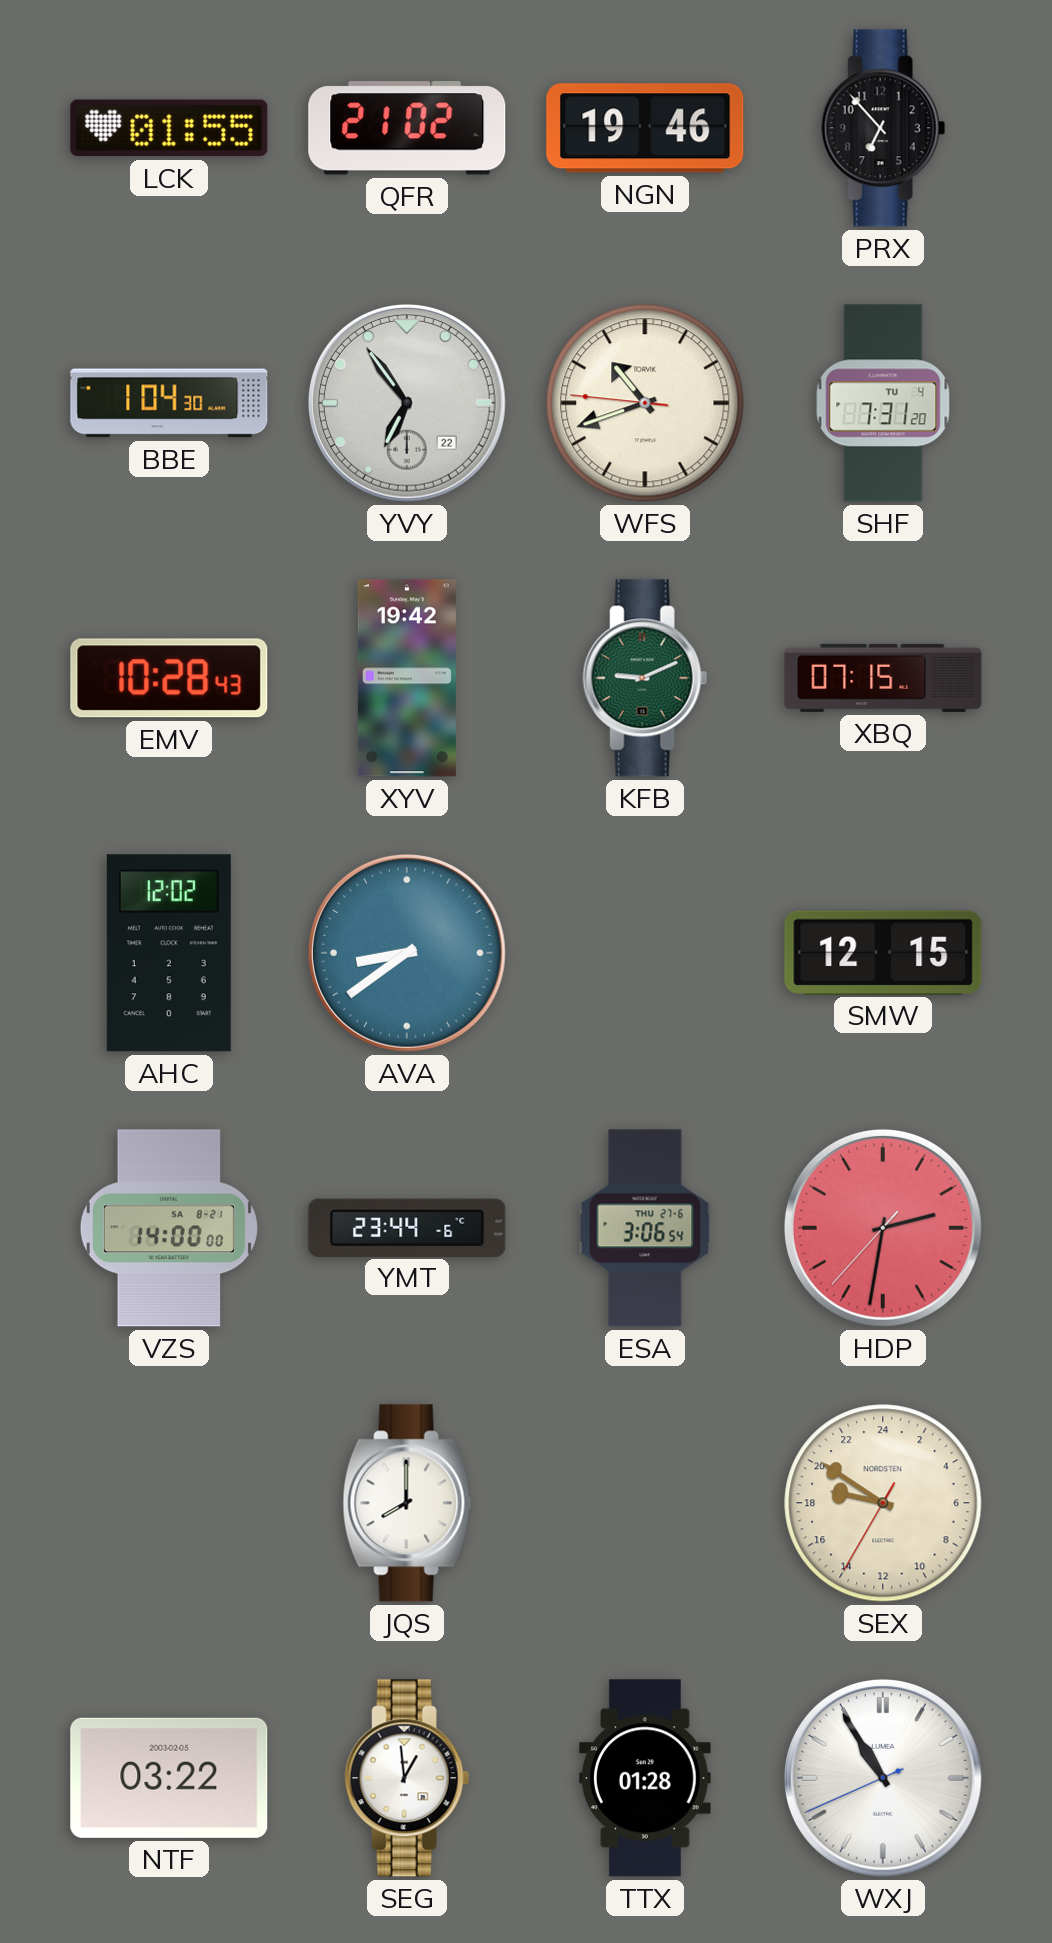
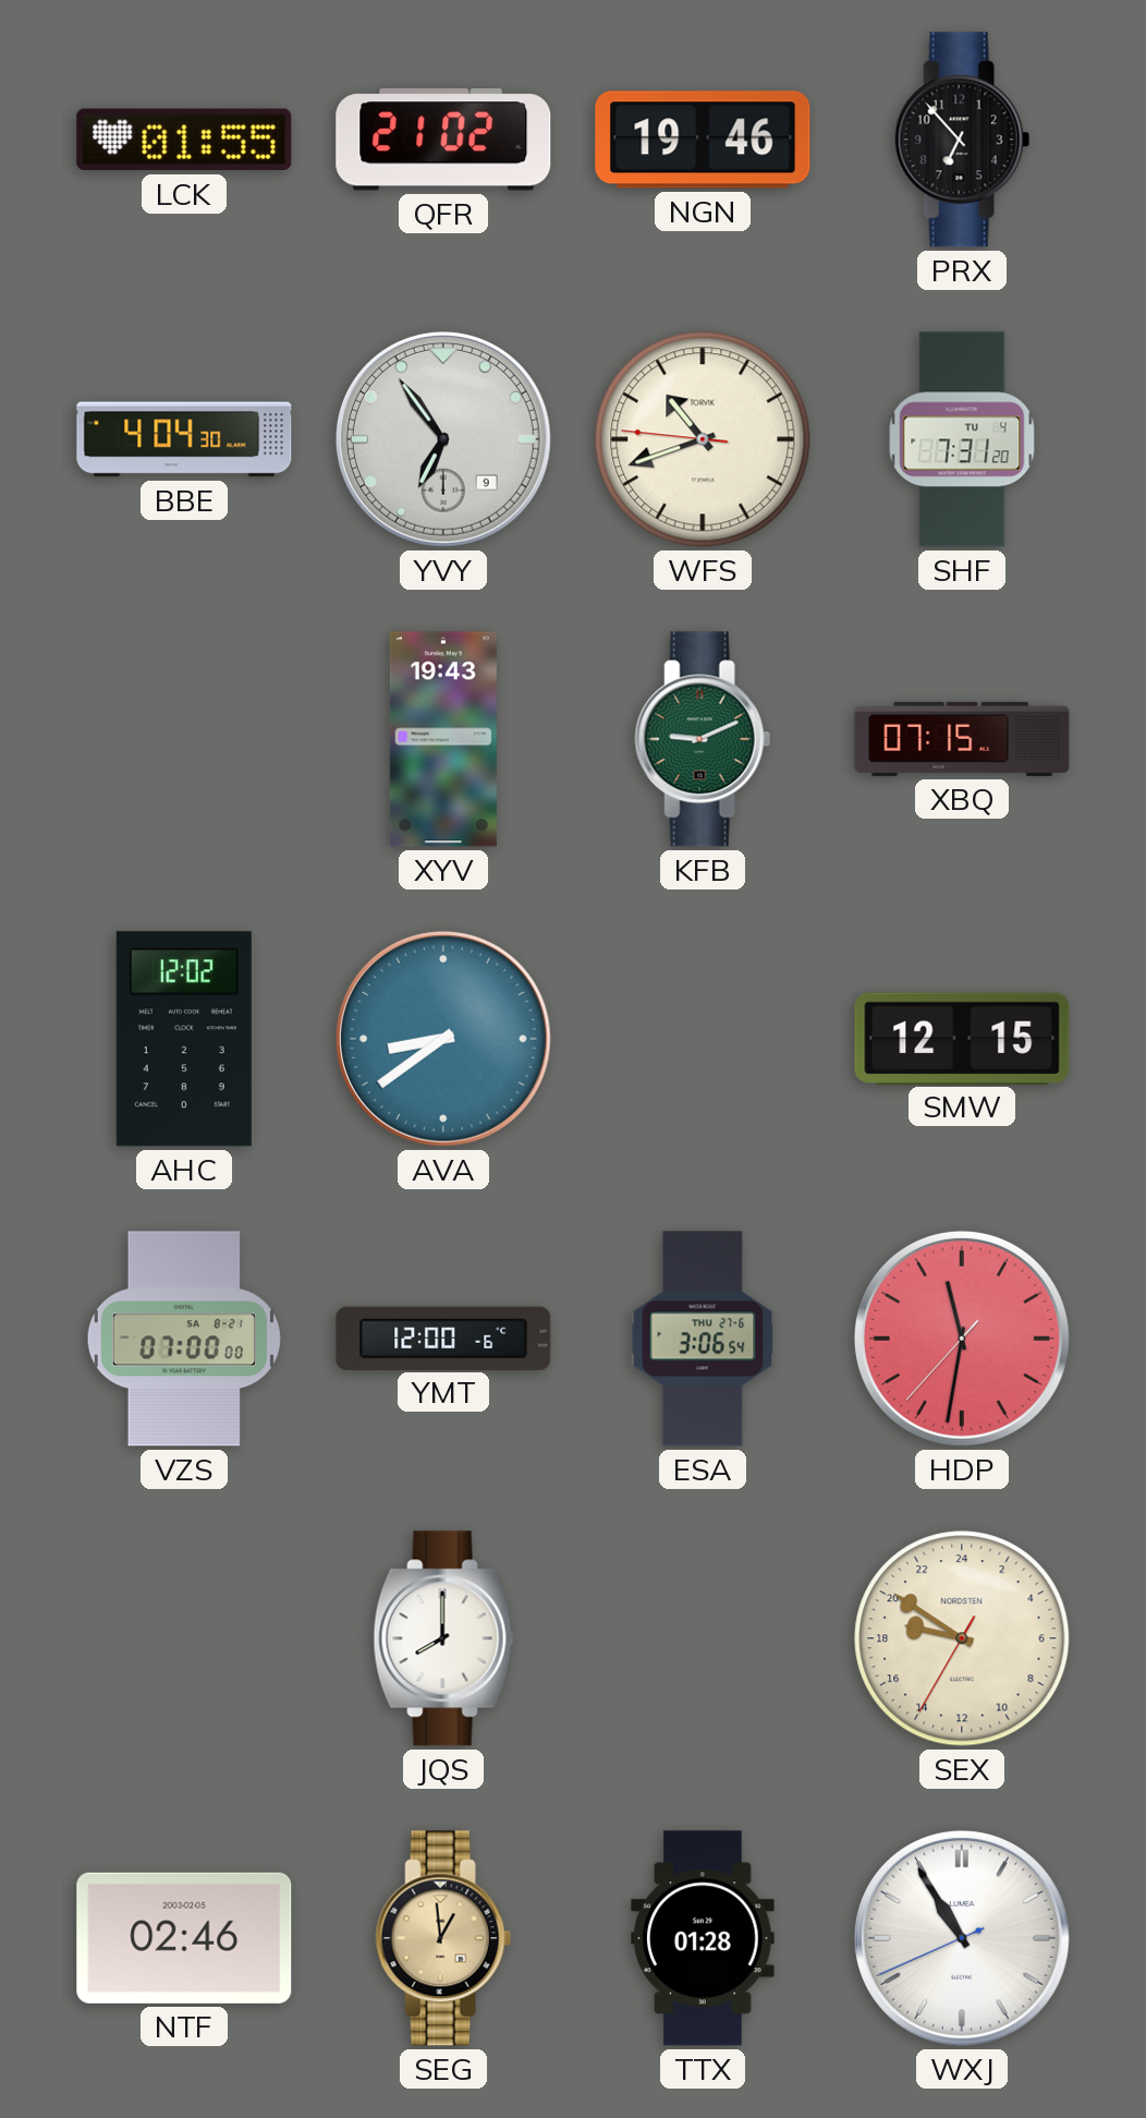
BBE: 1:04 -> 4:04
YVY date: 22 -> 9
EMV: 10:28 -> none
XYV: 19:42 -> 19:43
VZS: 14:00 -> 07:00
YMT: 23:44 -> 12:00
HDP: 2:31 -> 11:31
NTF: 03:22 -> 02:46
SEG dial: white -> champagne
